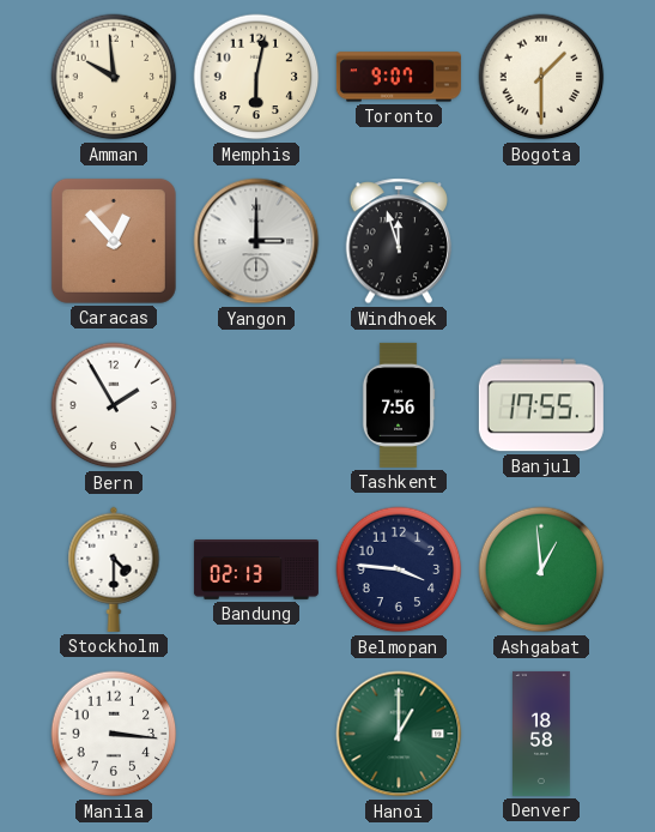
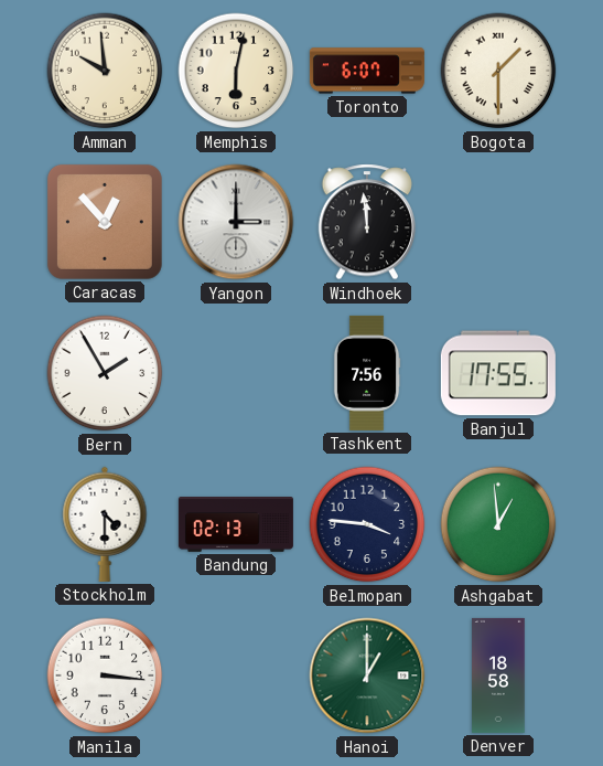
Toronto: 9:07 -> 6:07
Windhoek: 11:57 -> 11:59
